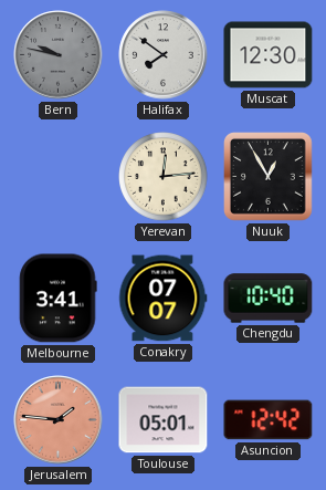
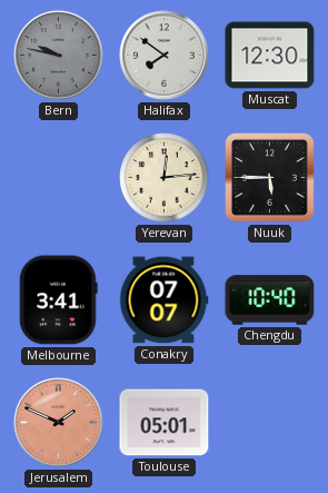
Nuuk: 12:55 -> 5:45
Jerusalem: 1:46 -> 1:49
Asuncion: 12:42 -> none
